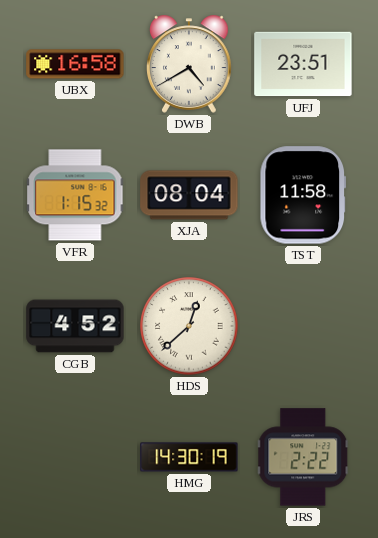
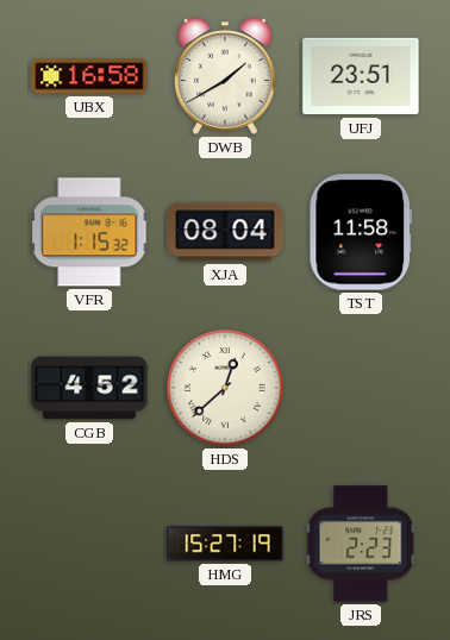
DWB: 4:40 -> 1:40
HMG: 14:30 -> 15:27
JRS: 2:22 -> 2:23
